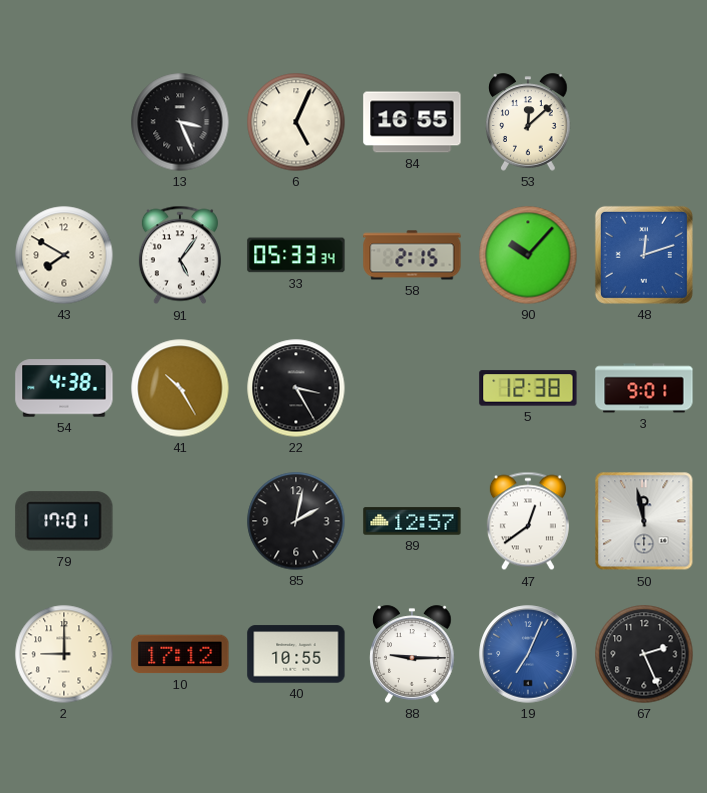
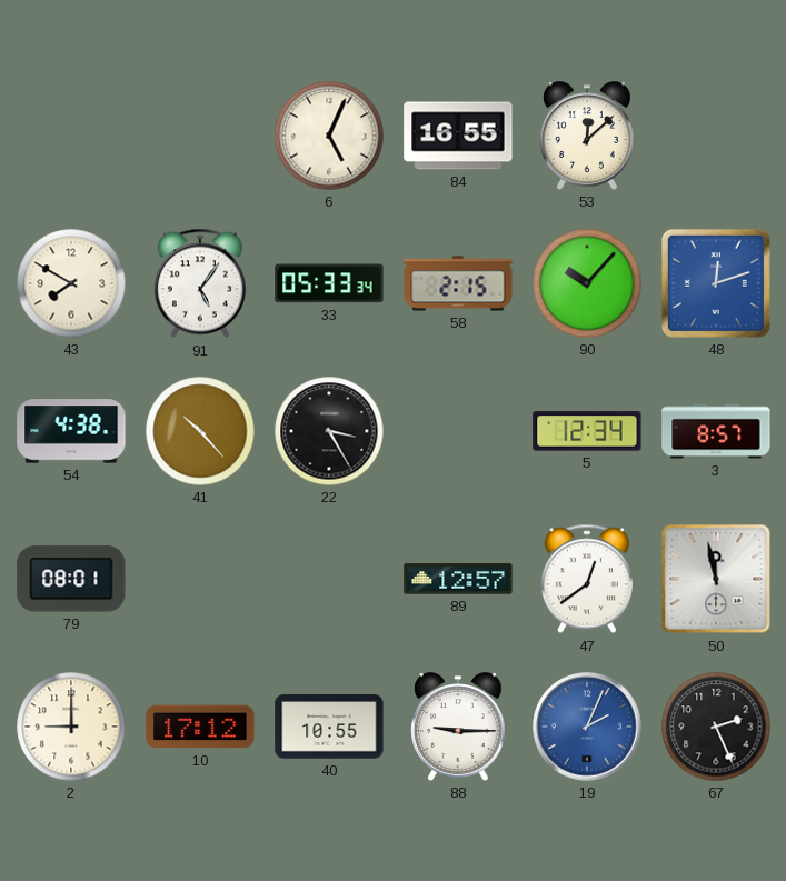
13: 3:26 -> none
41: 10:25 -> 10:23
5: 12:38 -> 12:34
3: 9:01 -> 8:57
79: 17:01 -> 08:01
85: 2:02 -> none
19: 7:04 -> 2:04
